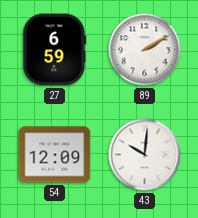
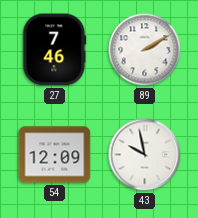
27: 6:59 -> 7:46
43: 10:01 -> 9:58
